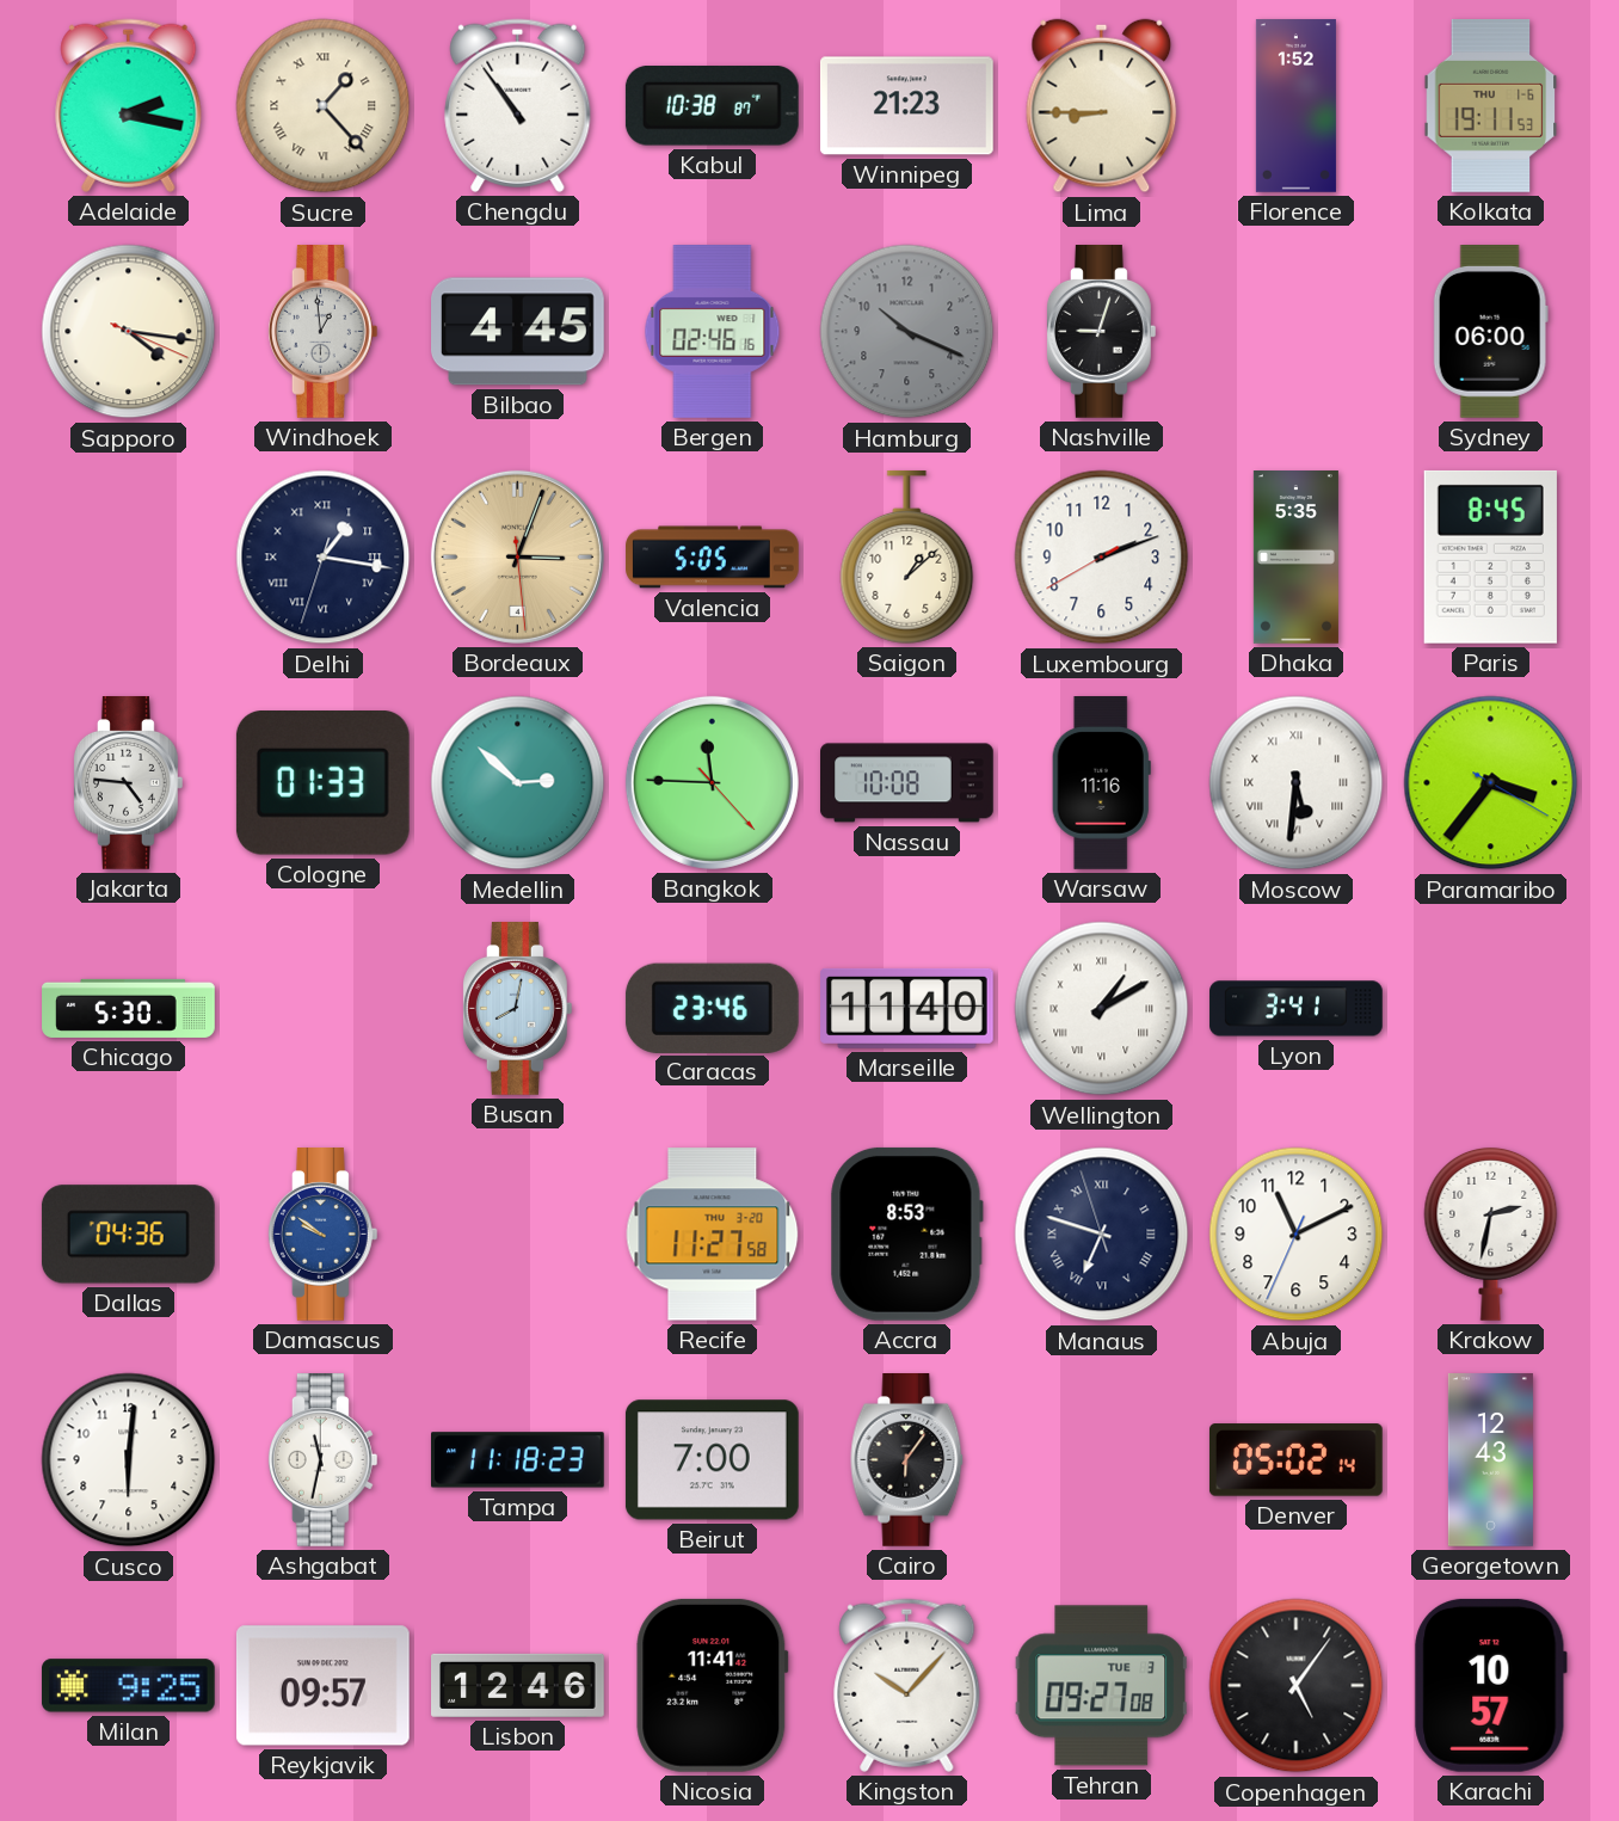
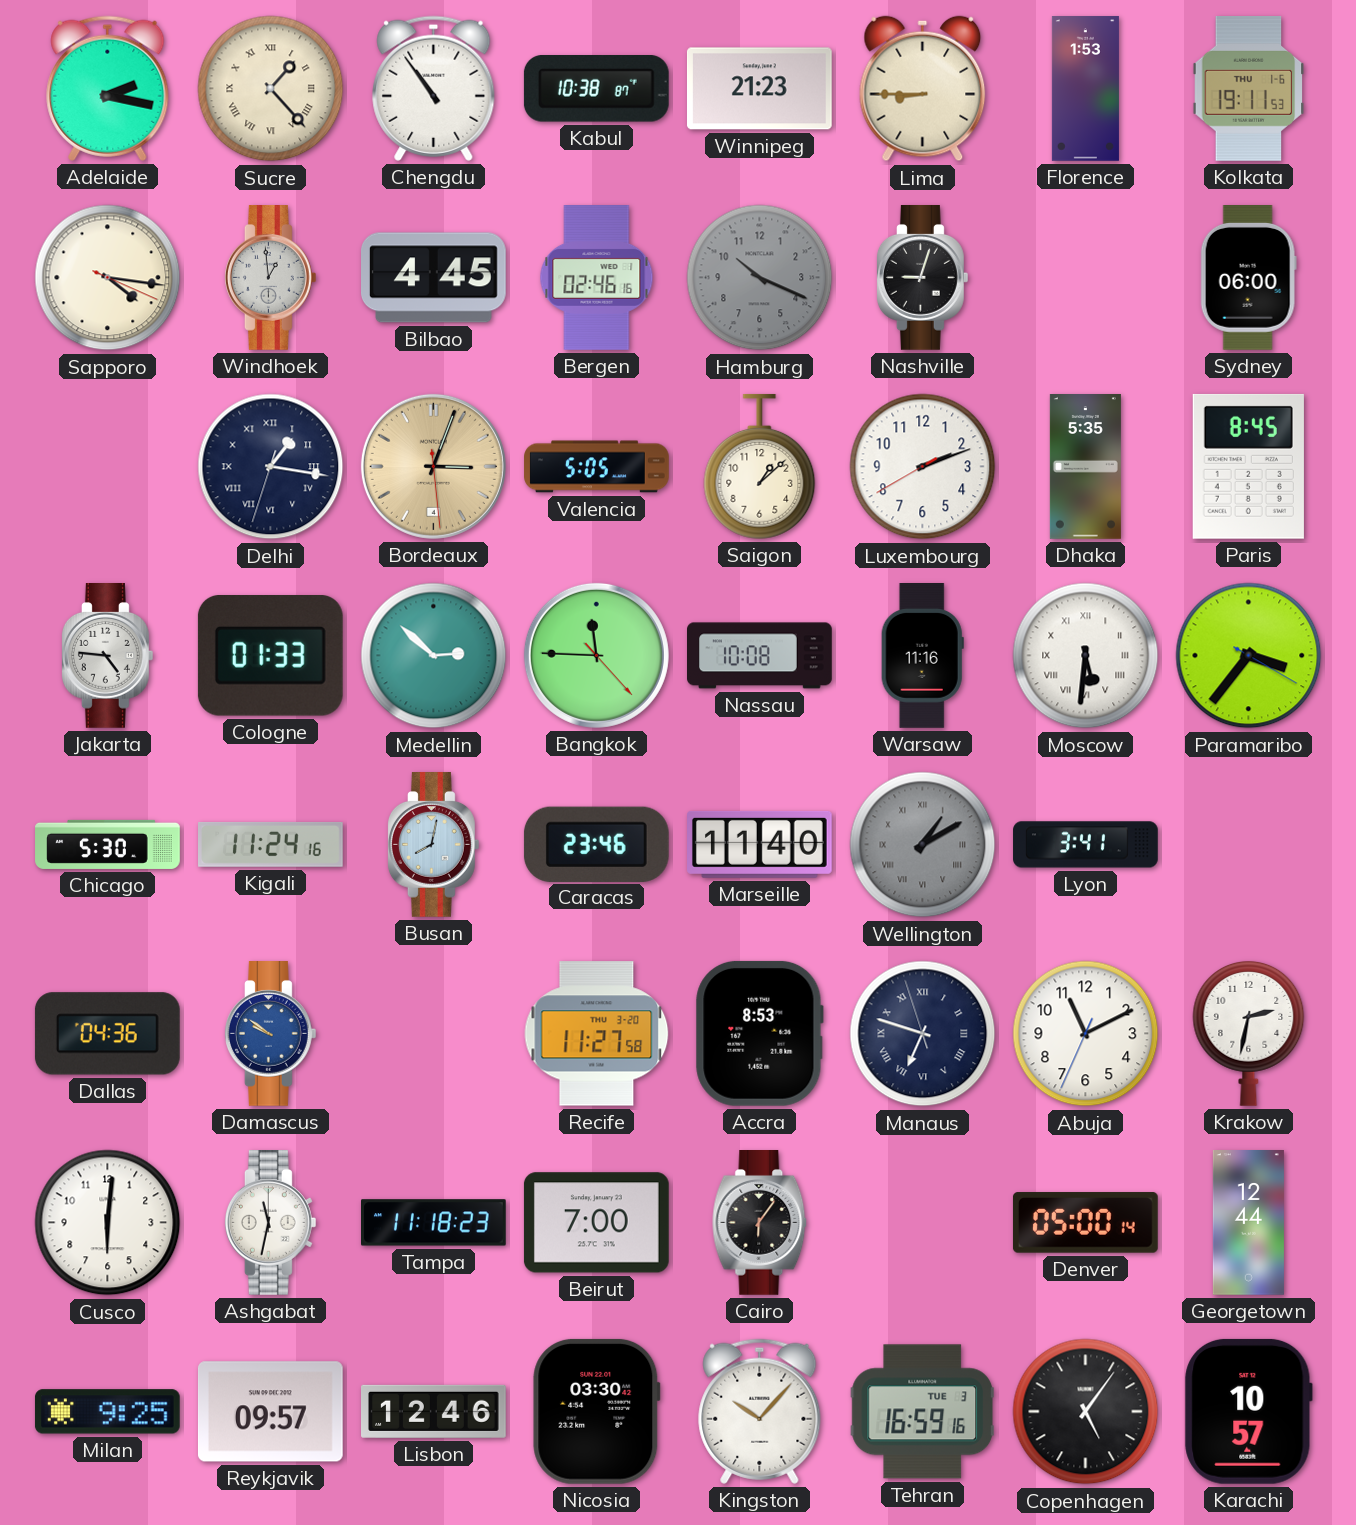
Florence: 1:52 -> 1:53
Kigali: none -> 11:24
Wellington dial: white -> grey
Denver: 05:02 -> 05:00
Georgetown: 12:43 -> 12:44
Nicosia: 11:41 -> 03:30
Tehran: 09:27 -> 16:59
